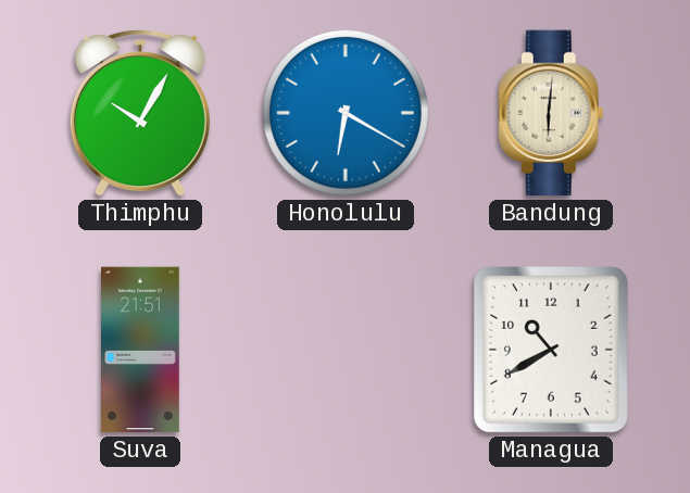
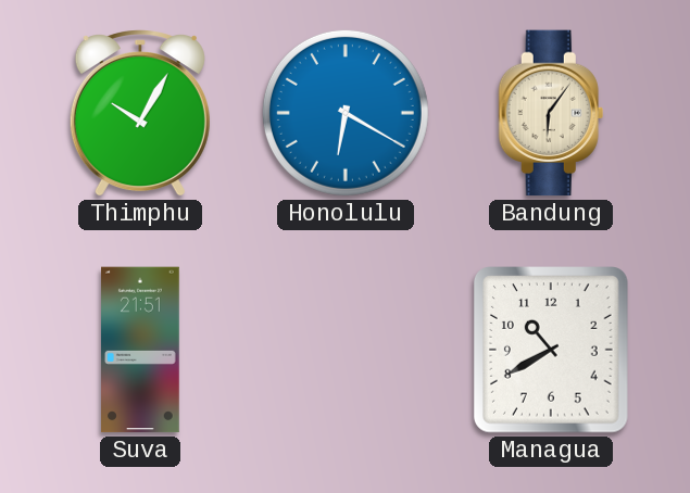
Bandung: 6:01 -> 6:06
